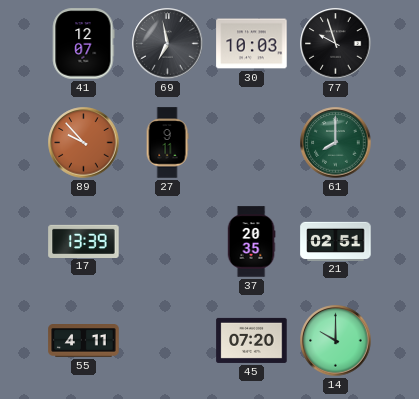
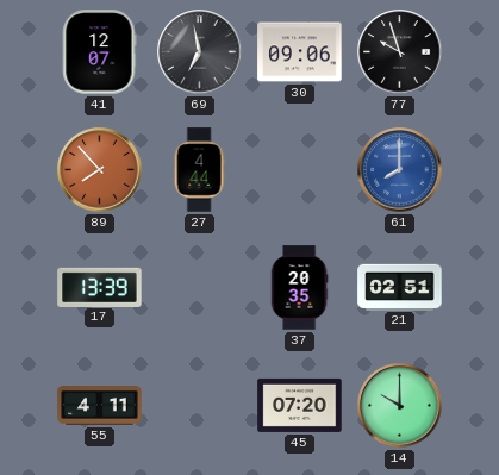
30: 10:03 -> 09:06
89: 9:53 -> 7:53
27: 9:11 -> 4:44
61 dial: green -> blue
